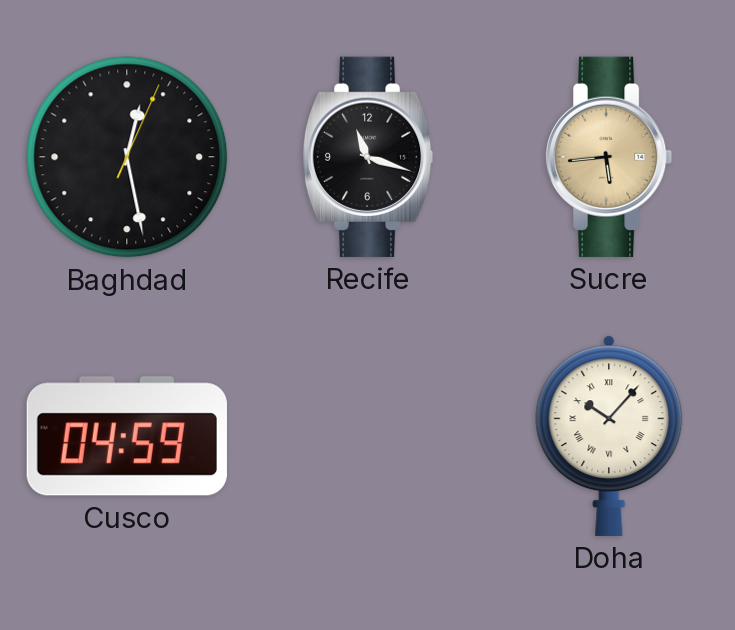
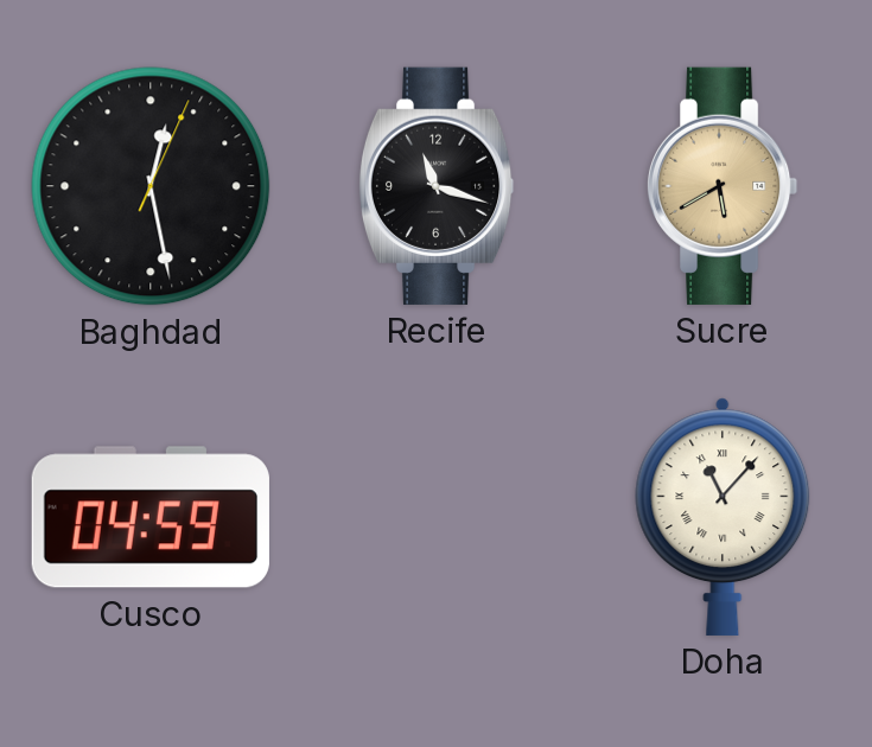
Sucre: 5:44 -> 5:40
Doha: 10:07 -> 11:07
